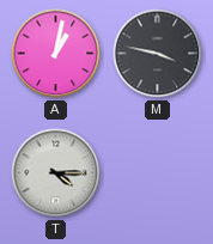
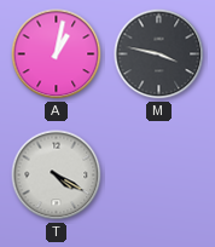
T: 4:15 -> 4:20
